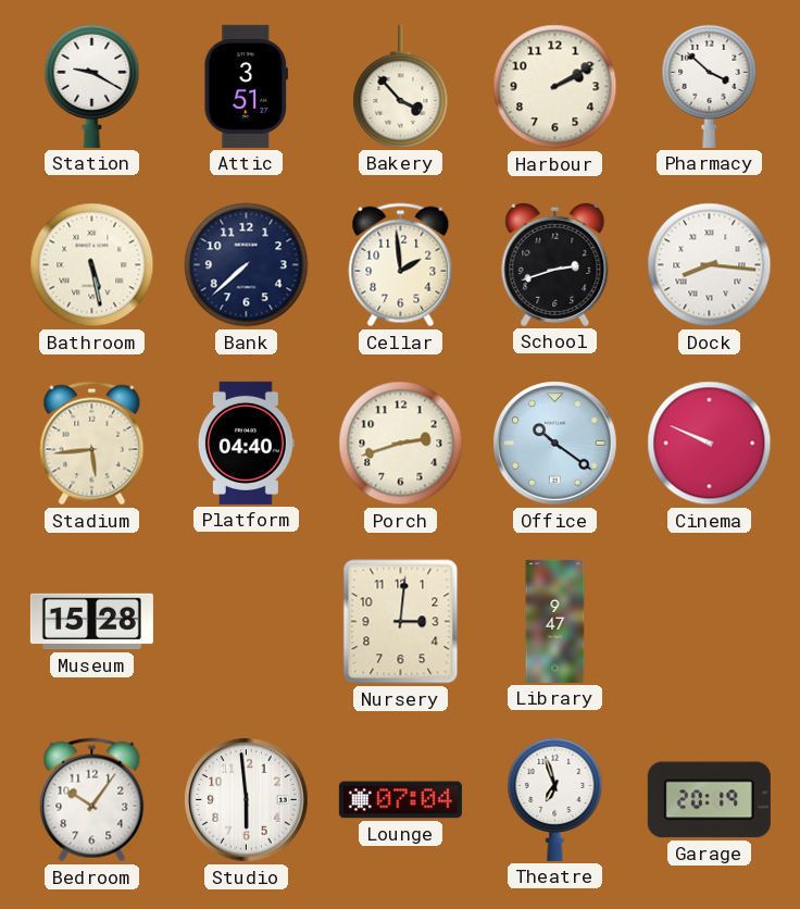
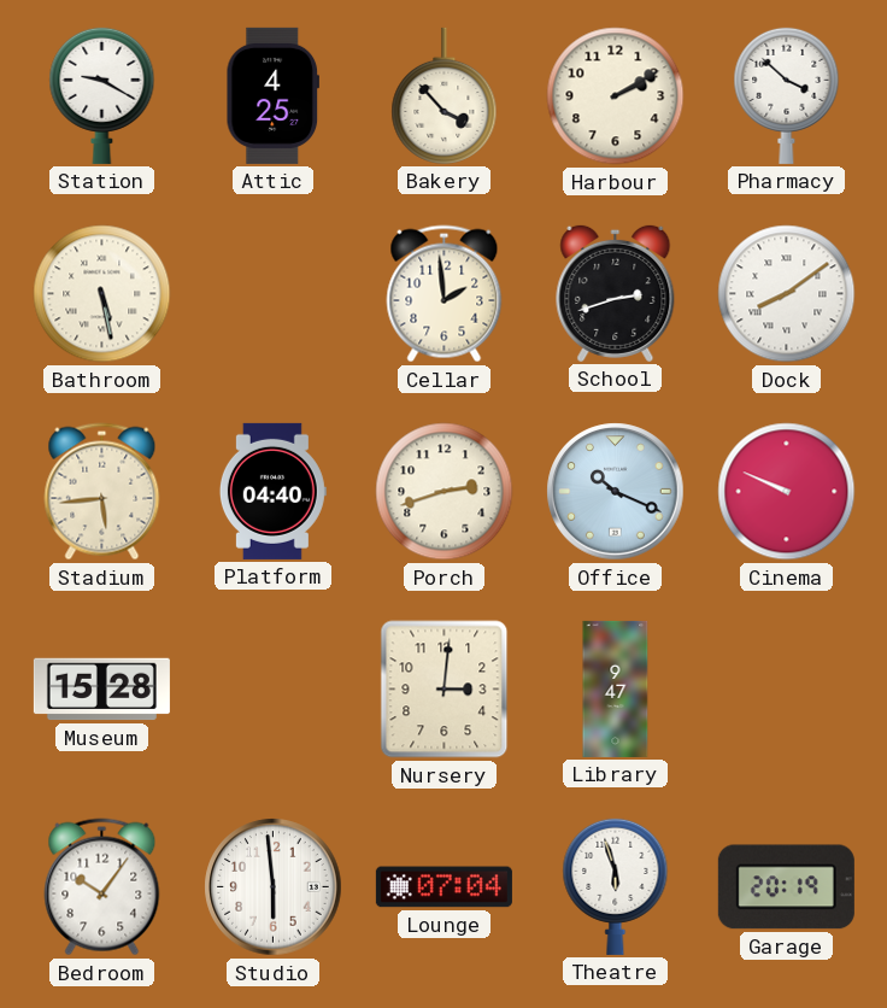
Attic: 3:51 -> 4:25
Bank: 7:38 -> none
Dock: 8:16 -> 8:09
Office: 10:21 -> 10:19
Theatre: 6:57 -> 5:57
